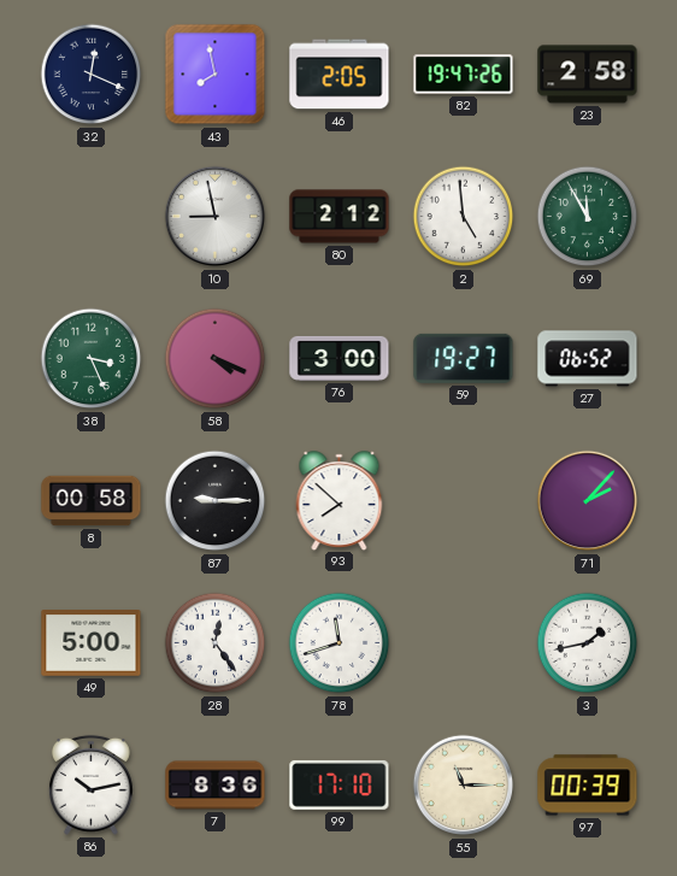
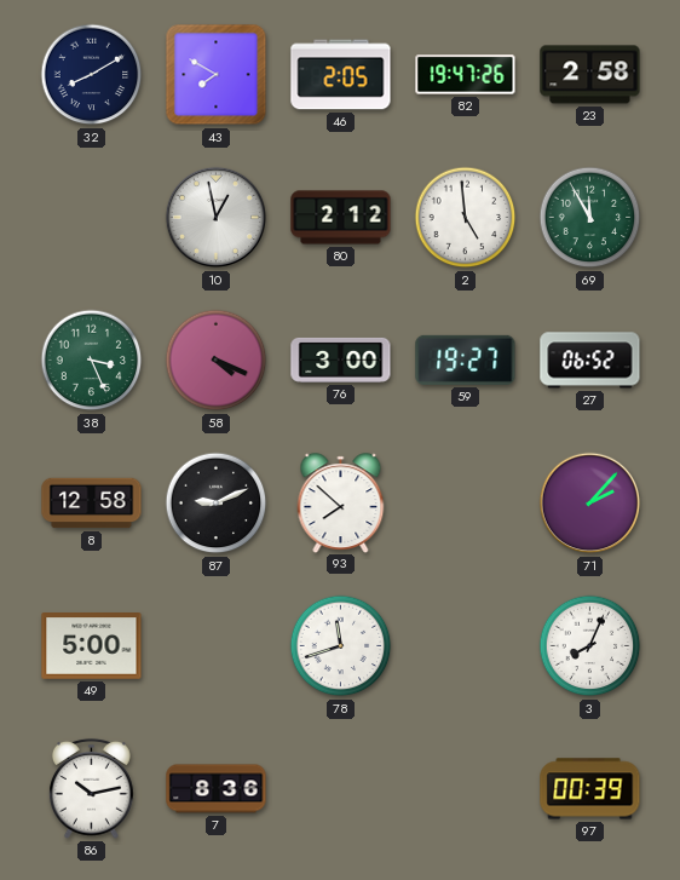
32: 12:19 -> 8:10
43: 7:58 -> 7:50
10: 8:58 -> 12:58
8: 00:58 -> 12:58
87: 9:15 -> 9:11
28: 12:24 -> none
3: 1:43 -> 8:04
99: 17:10 -> none
55: 11:15 -> none
